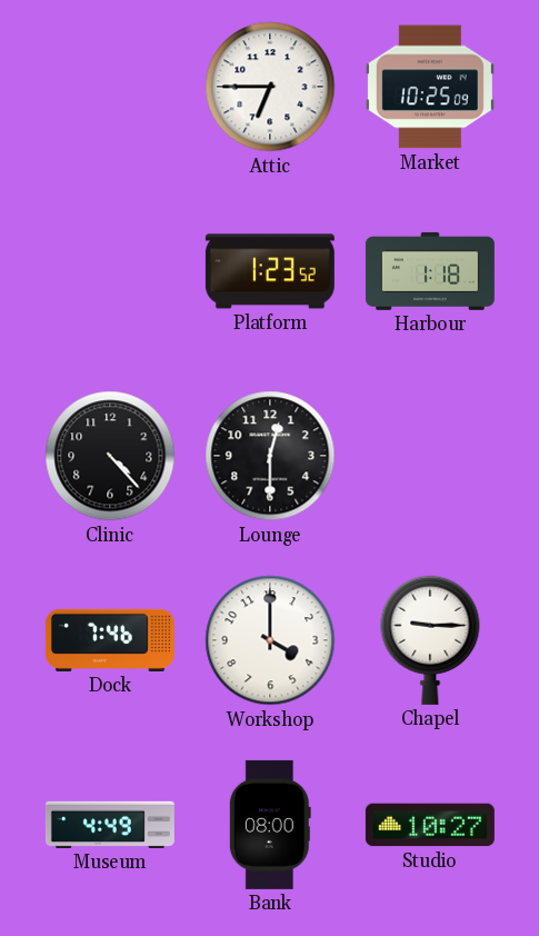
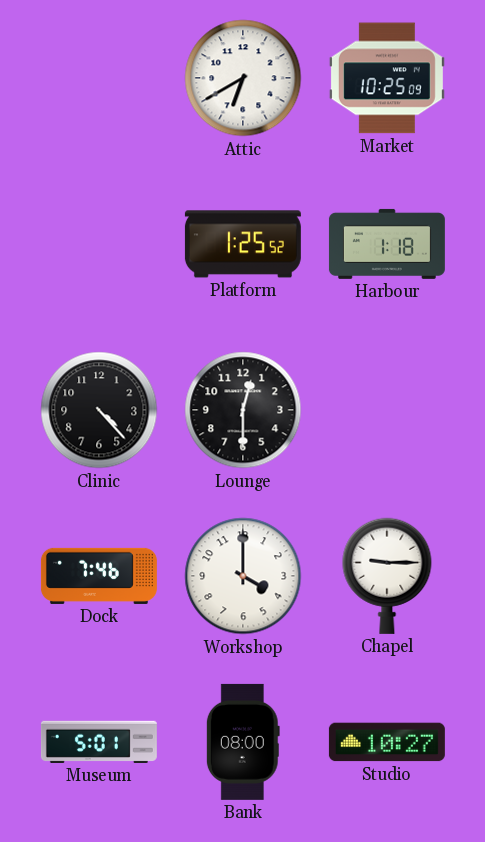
Attic: 6:45 -> 6:40
Platform: 1:23 -> 1:25
Museum: 4:49 -> 5:01
